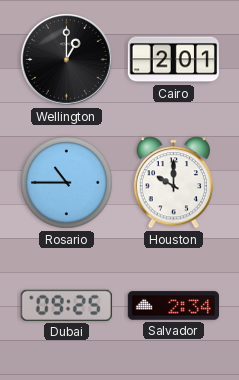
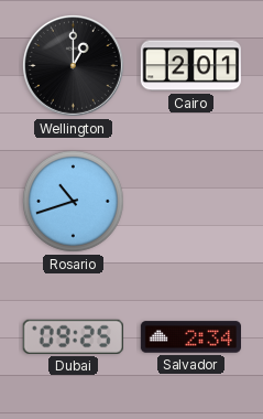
Rosario: 10:45 -> 10:42
Houston: 10:00 -> none
